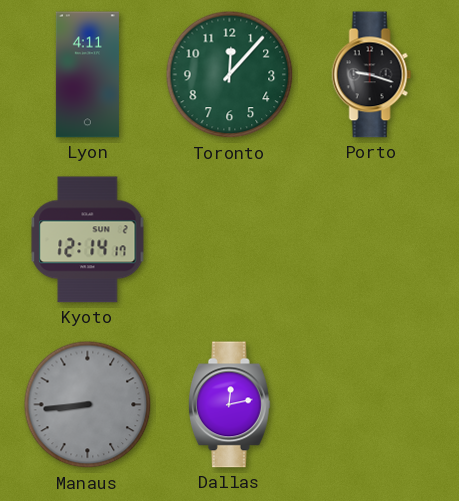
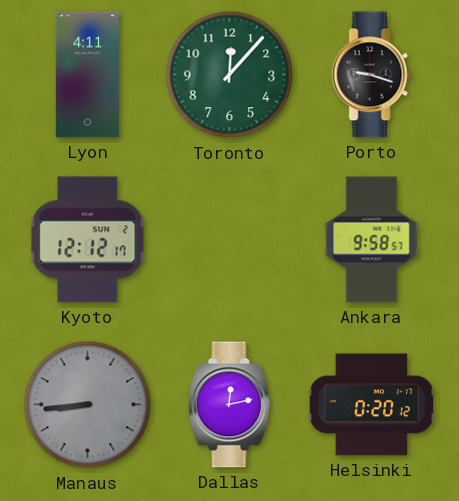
Kyoto: 12:14 -> 12:12
Ankara: none -> 9:58
Helsinki: none -> 0:20
